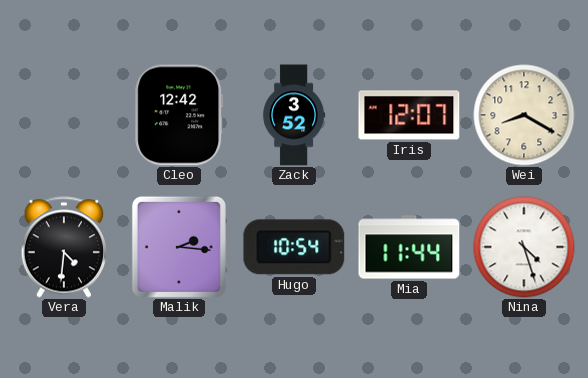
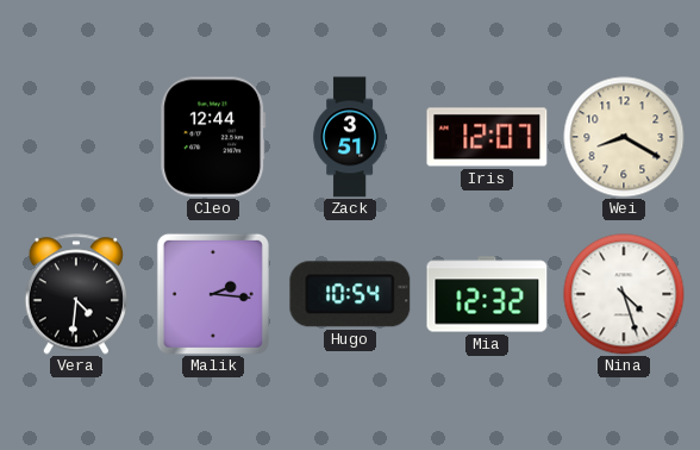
Cleo: 12:42 -> 12:44
Zack: 3:52 -> 3:51
Mia: 11:44 -> 12:32
